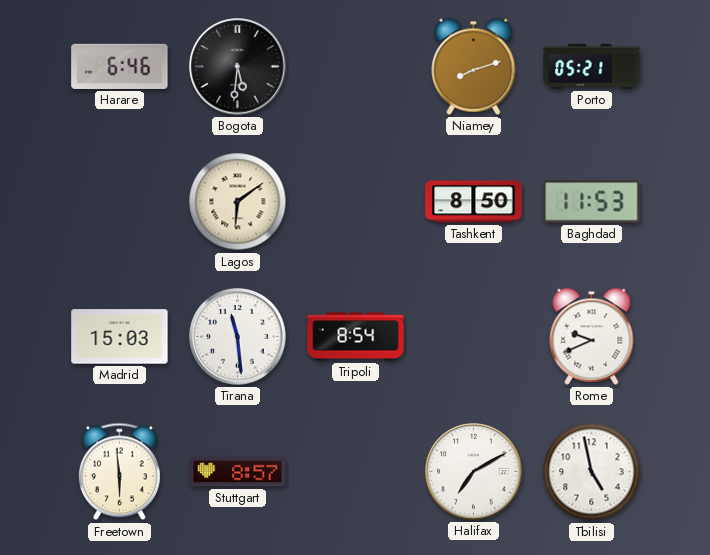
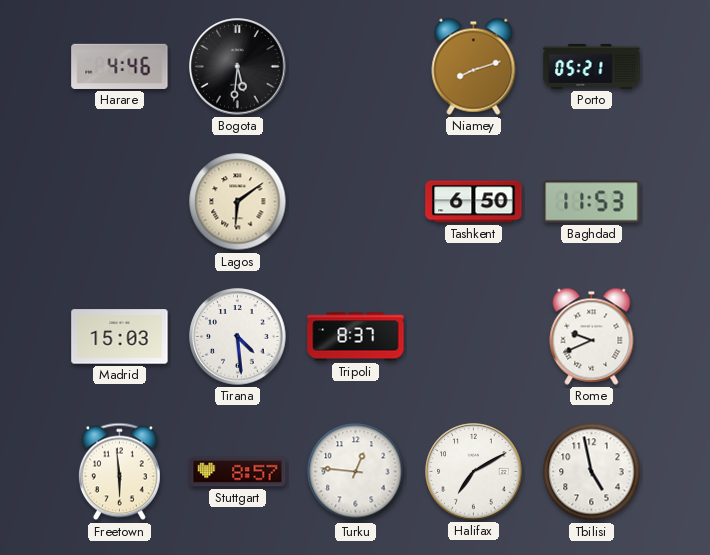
Harare: 6:46 -> 4:46
Tashkent: 8:50 -> 6:50
Tirana: 11:29 -> 4:29
Tripoli: 8:54 -> 8:37
Turku: none -> 12:46
